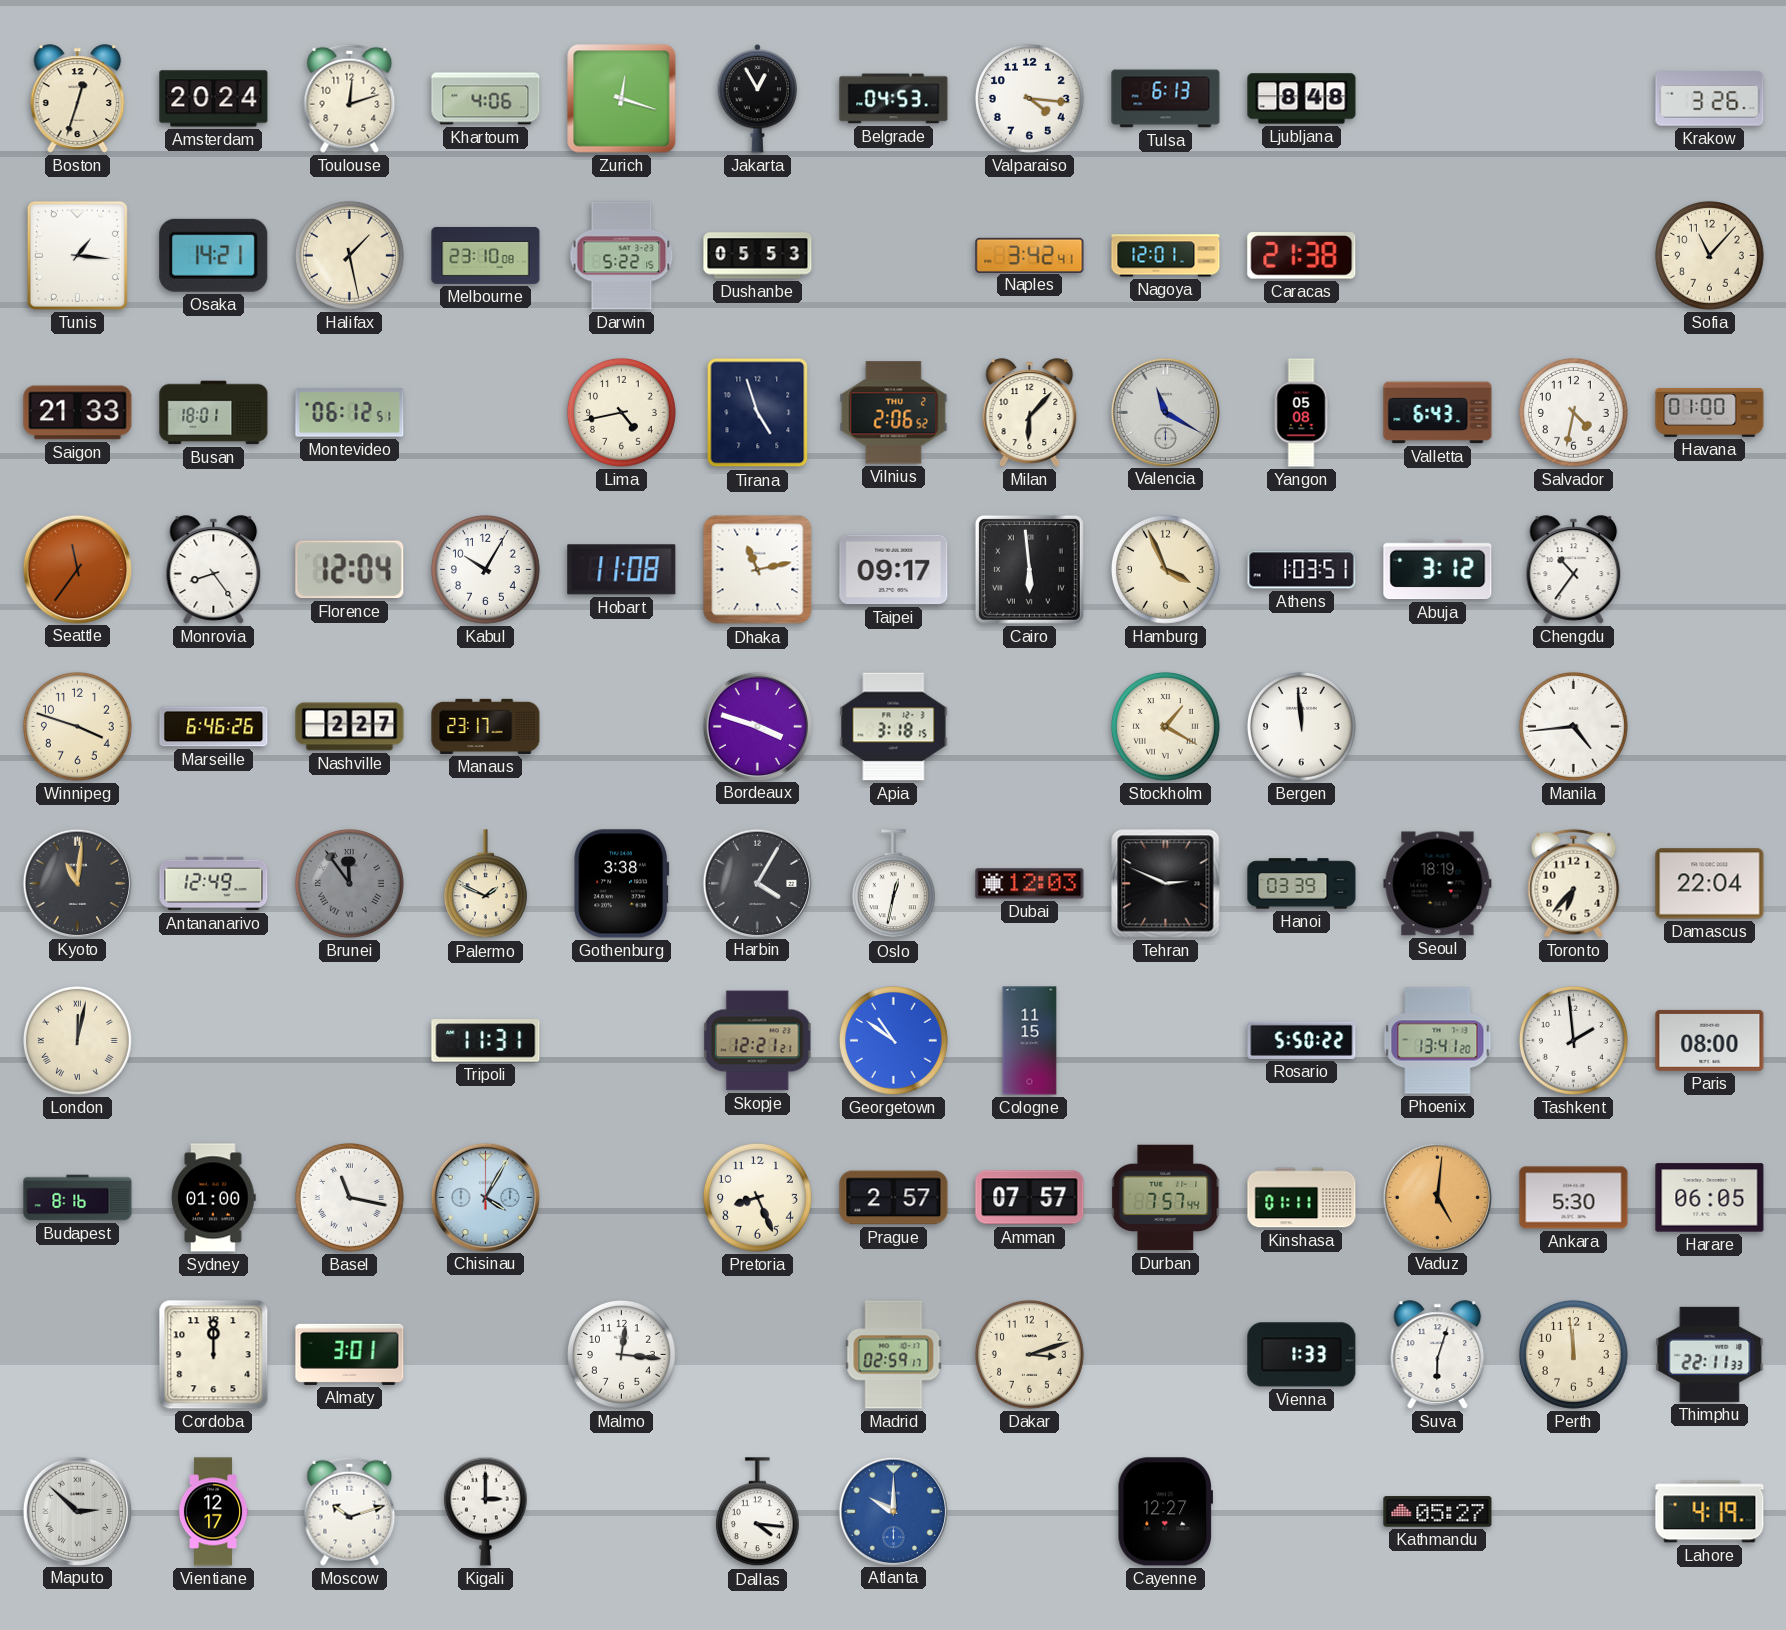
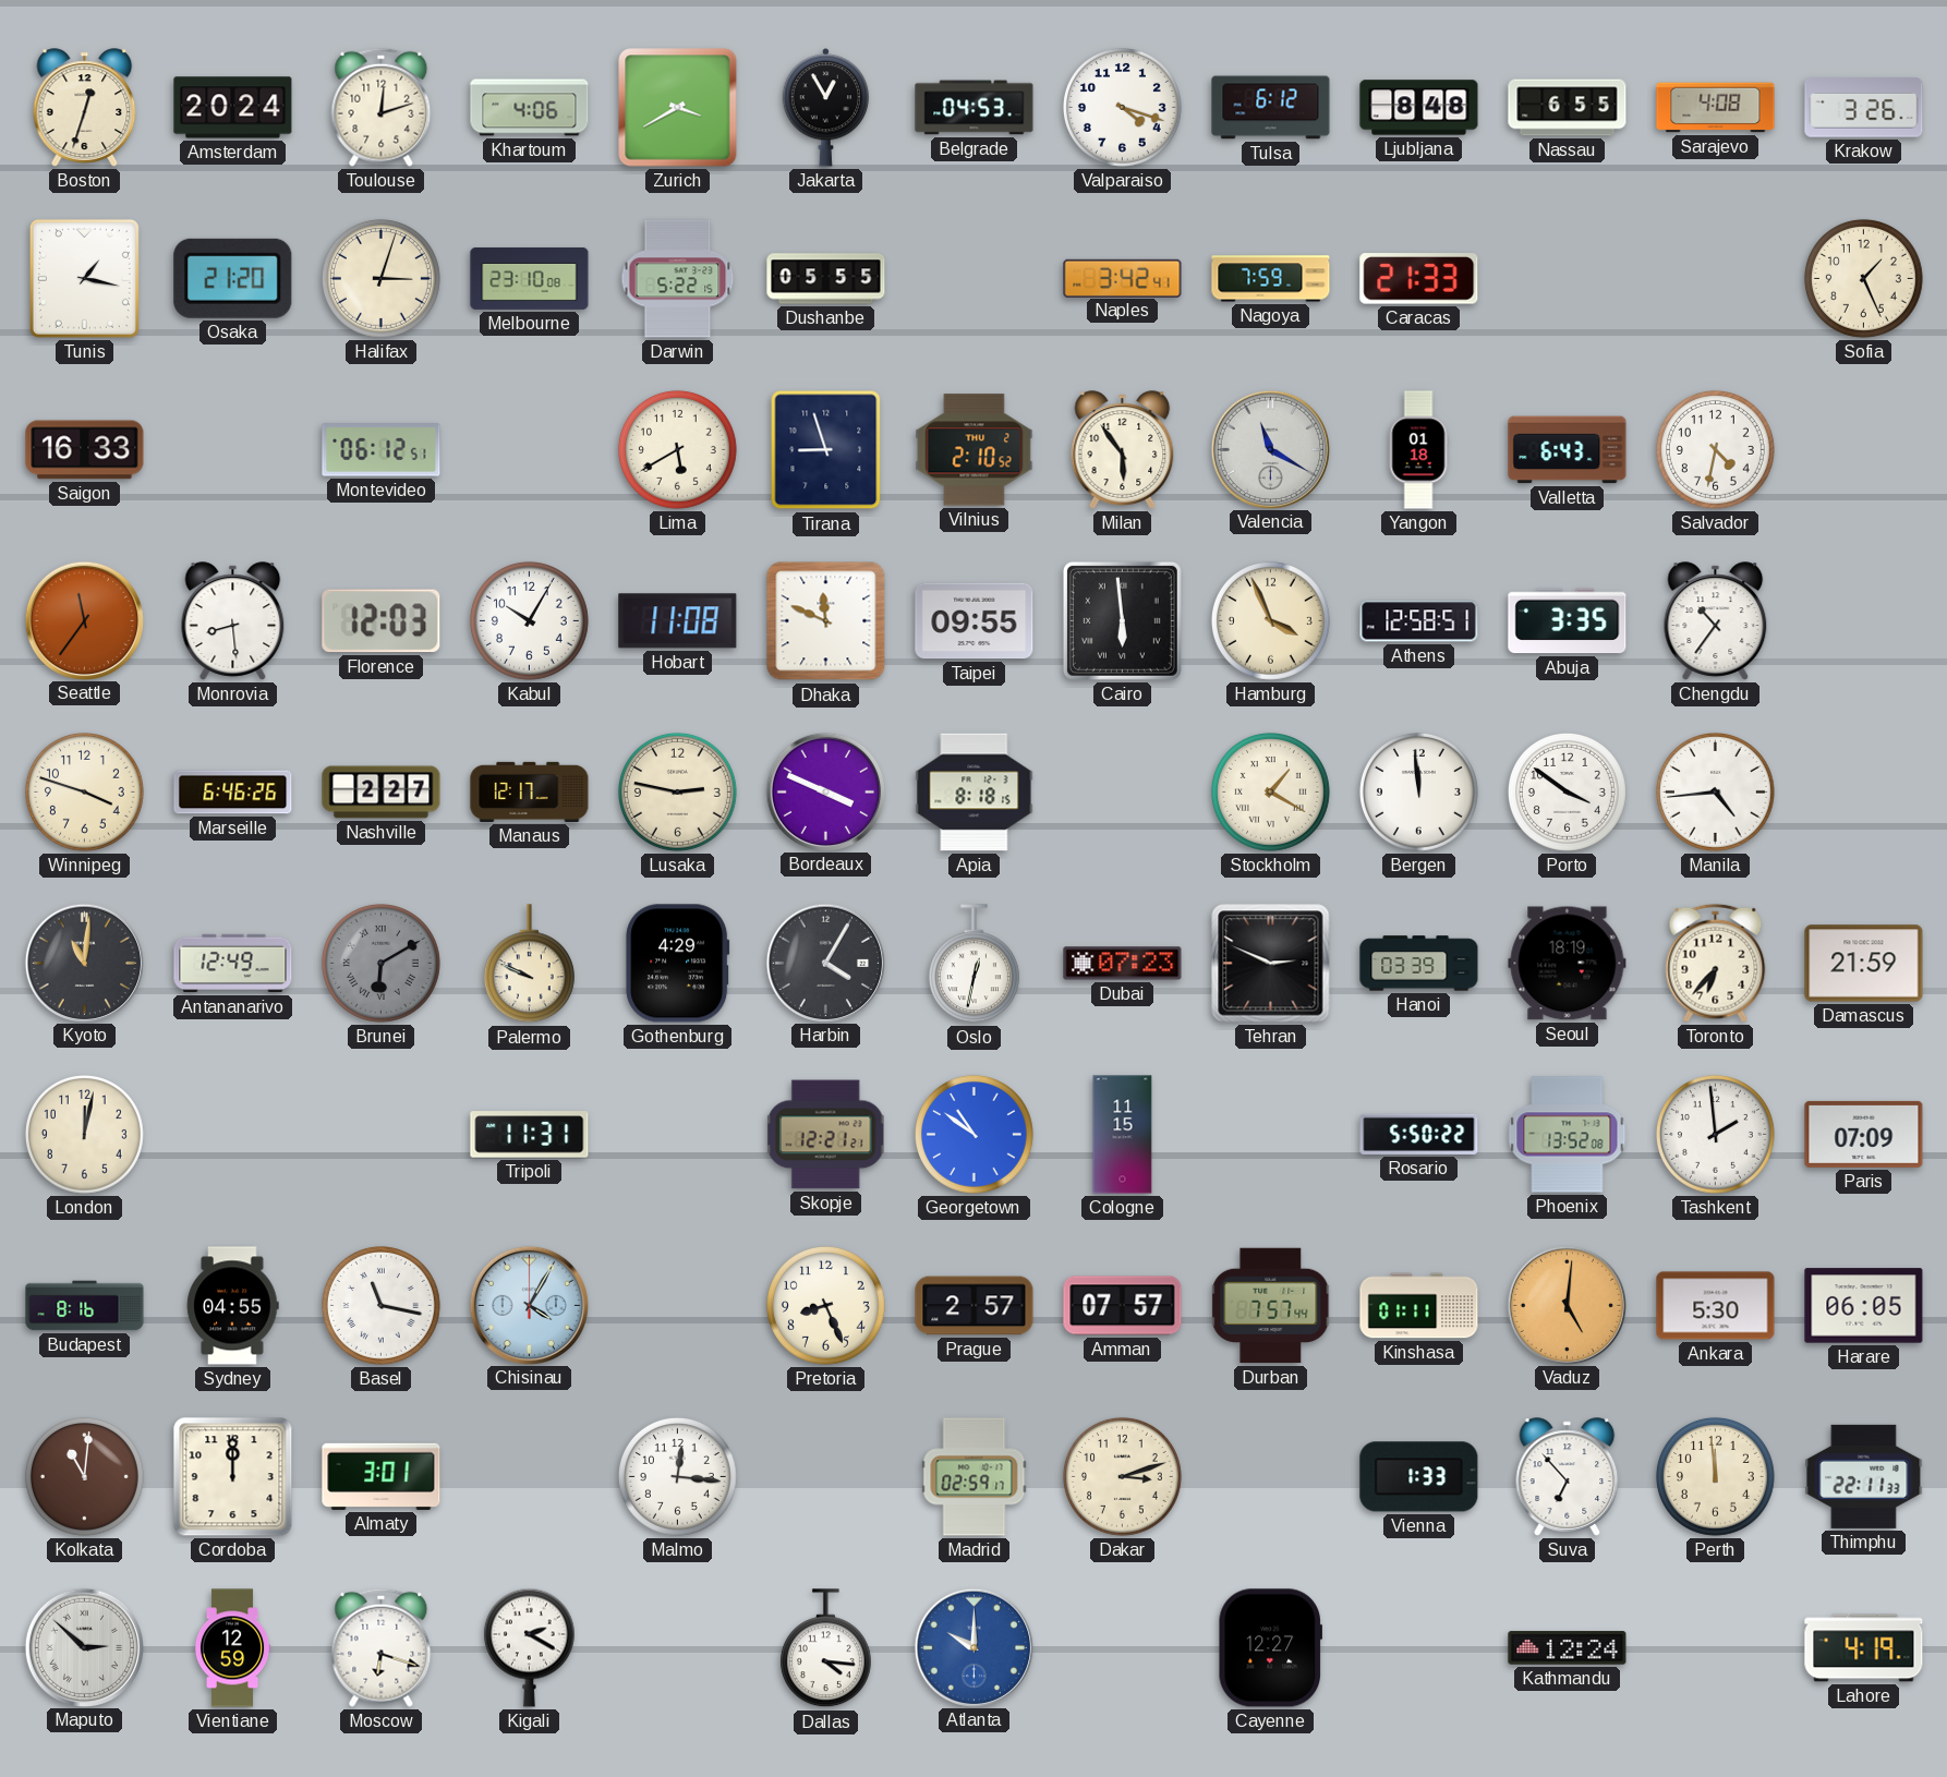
Zurich: 12:18 -> 3:40
Valparaiso: 4:16 -> 4:18
Tulsa: 6:13 -> 6:12
Nassau: none -> 6:55
Sarajevo: none -> 4:08
Tunis: 1:16 -> 1:17
Osaka: 14:21 -> 21:20
Halifax: 1:28 -> 3:03
Dushanbe: 05:53 -> 05:55
Nagoya: 12:01 -> 7:59
Caracas: 21:38 -> 21:33
Sofia: 11:07 -> 1:26
Saigon: 21:33 -> 16:33
Busan: 18:01 -> none
Lima: 4:43 -> 5:40
Tirana: 4:57 -> 8:57
Vilnius: 2:06 -> 2:10
Milan: 6:07 -> 5:54
Yangon: 05:08 -> 01:18
Havana: 01:00 -> none
Monrovia: 8:24 -> 8:29
Florence: 12:04 -> 12:03
Dhaka: 11:13 -> 11:49
Taipei: 09:17 -> 09:55
Athens: 1:03 -> 12:58
Abuja: 3:12 -> 3:35
Manaus: 23:17 -> 12:17
Lusaka: none -> 2:47
Bordeaux: 3:48 -> 3:49
Apia: 3:18 -> 8:18
Porto: none -> 3:51
Brunei: 11:54 -> 6:10
Palermo: 1:49 -> 9:49
Gothenburg: 3:38 -> 4:29
Dubai: 12:03 -> 07:23
Damascus: 22:04 -> 21:59
London numerals: Roman -> Arabic
Phoenix: 13:41 -> 13:52
Paris: 08:00 -> 07:09
Sydney: 01:00 -> 04:55
Kolkata: none -> 11:01
Suva: 6:03 -> 6:53
Vientiane: 12:17 -> 12:59
Moscow: 10:12 -> 6:18
Kigali: 3:00 -> 2:20
Kathmandu: 05:27 -> 12:24
